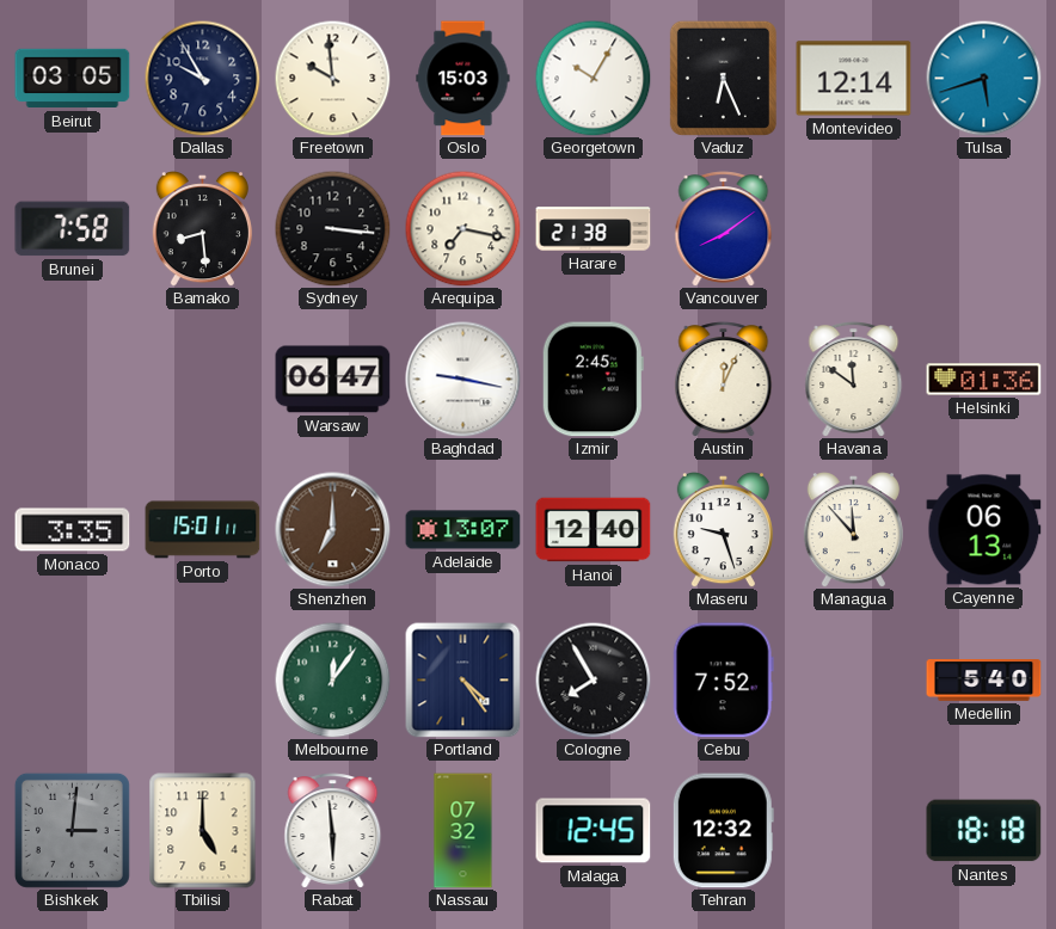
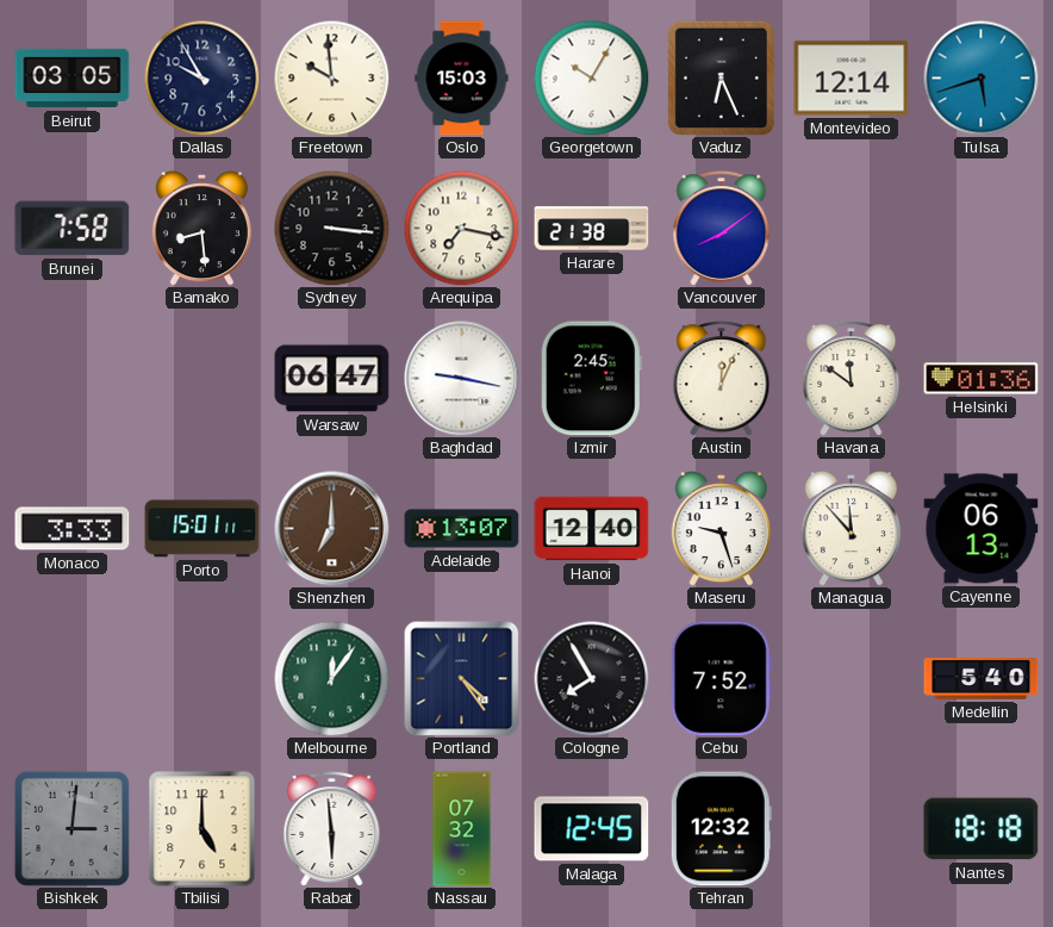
Monaco: 3:35 -> 3:33
